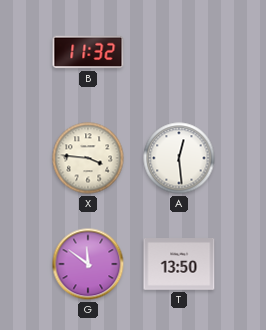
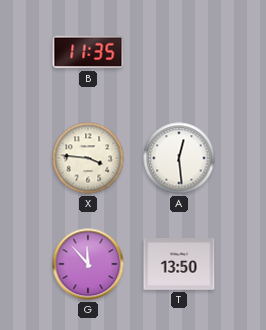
B: 11:32 -> 11:35
G: 11:51 -> 11:53
